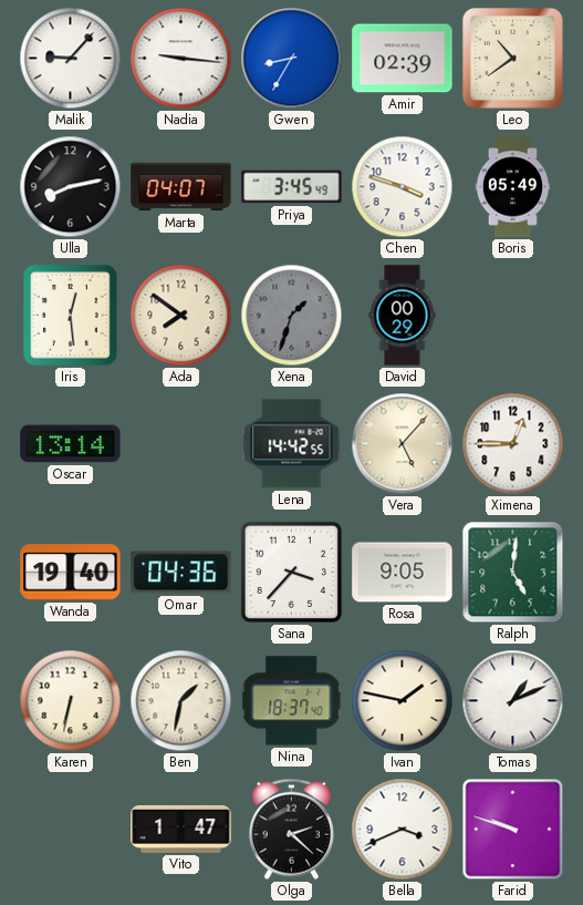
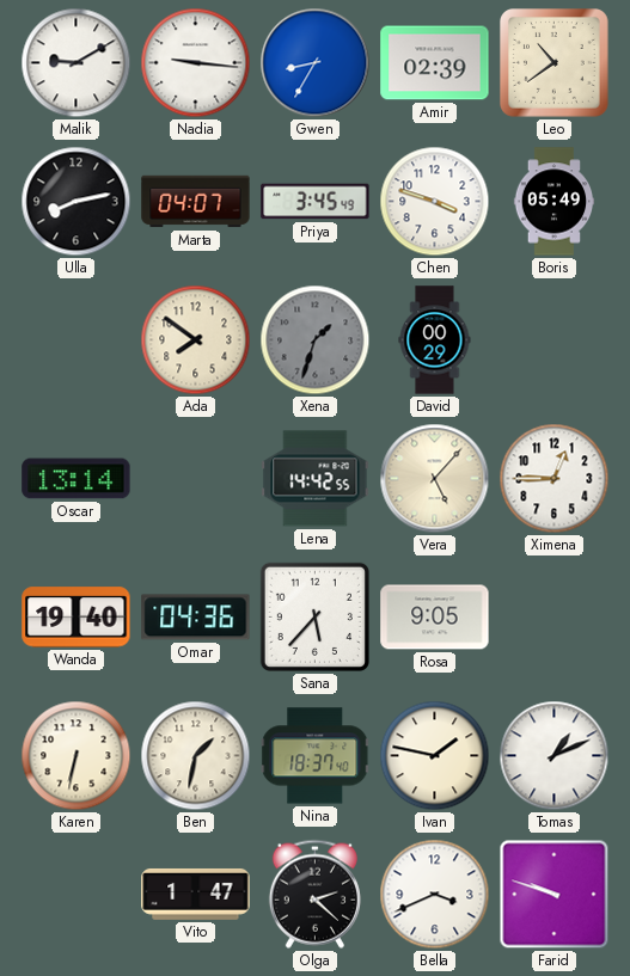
Malik: 9:07 -> 9:10
Iris: 12:29 -> none
Sana: 3:37 -> 5:37
Ralph: 5:01 -> none
